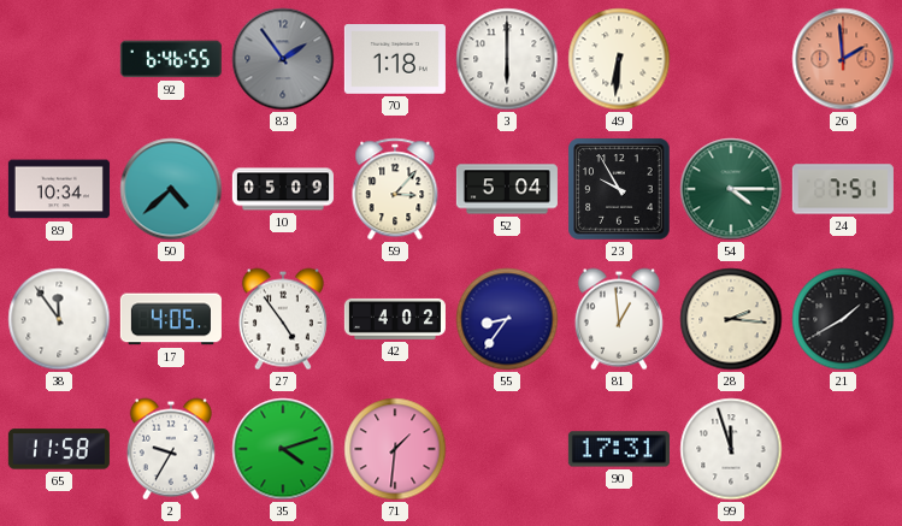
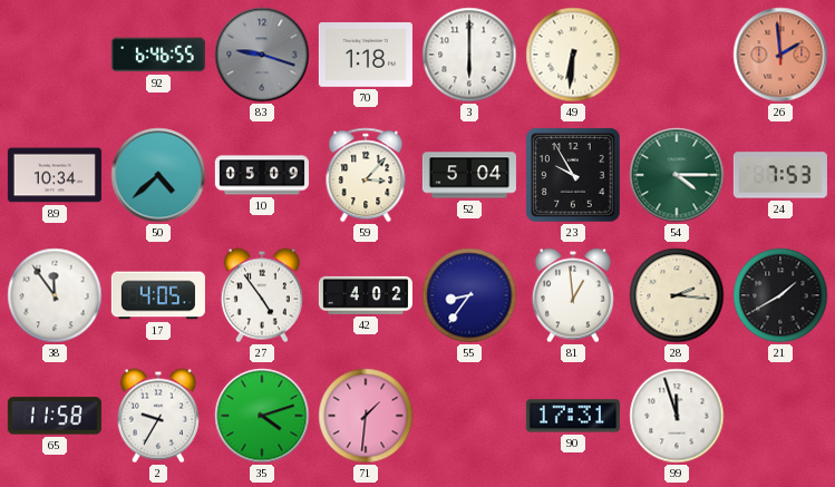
83: 1:54 -> 9:18
24: 7:51 -> 7:53
